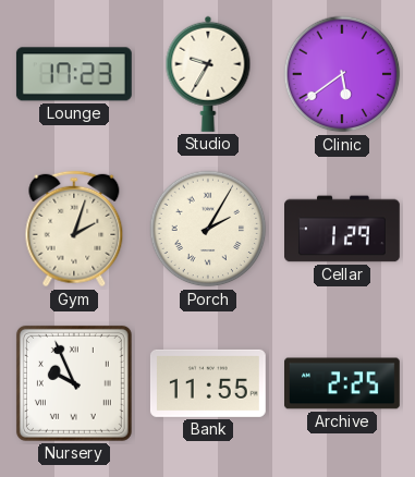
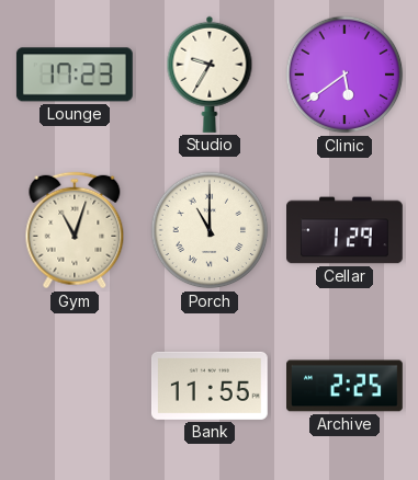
Gym: 2:03 -> 11:03
Porch: 2:05 -> 11:00
Nursery: 9:56 -> none
